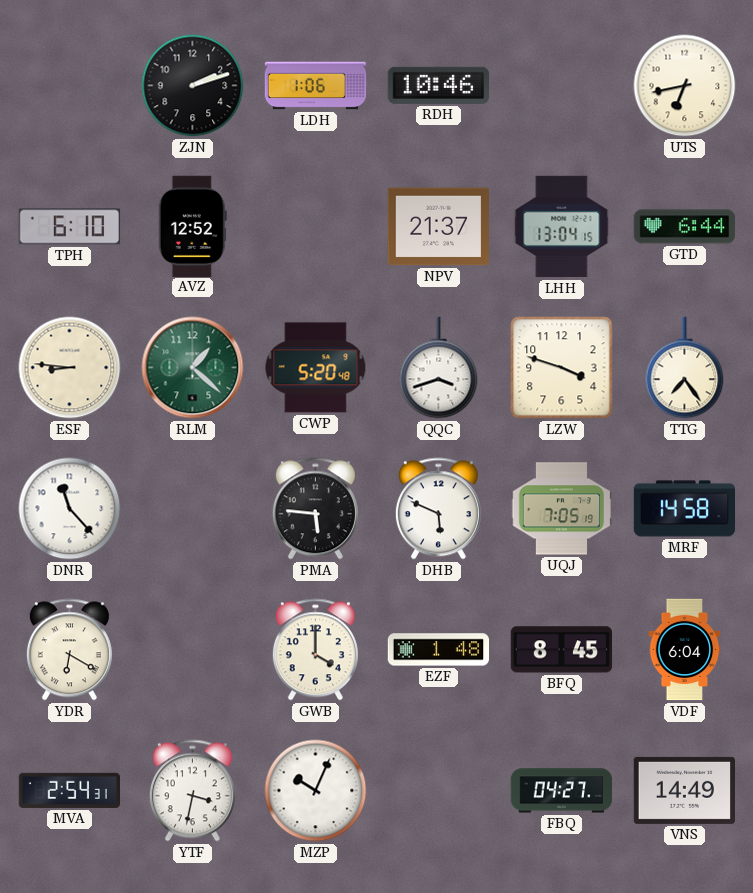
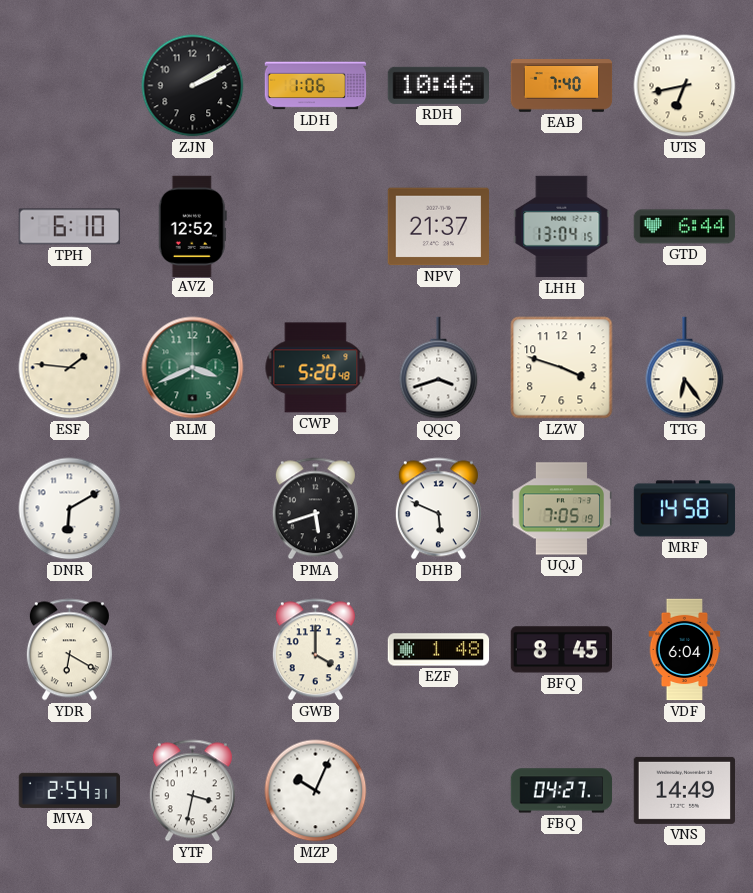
ZJN: 2:12 -> 2:10
EAB: none -> 7:40
ESF: 8:46 -> 1:46
RLM: 1:22 -> 3:41
TTG: 7:24 -> 6:24
DNR: 11:23 -> 6:10
PMA: 5:46 -> 5:42
